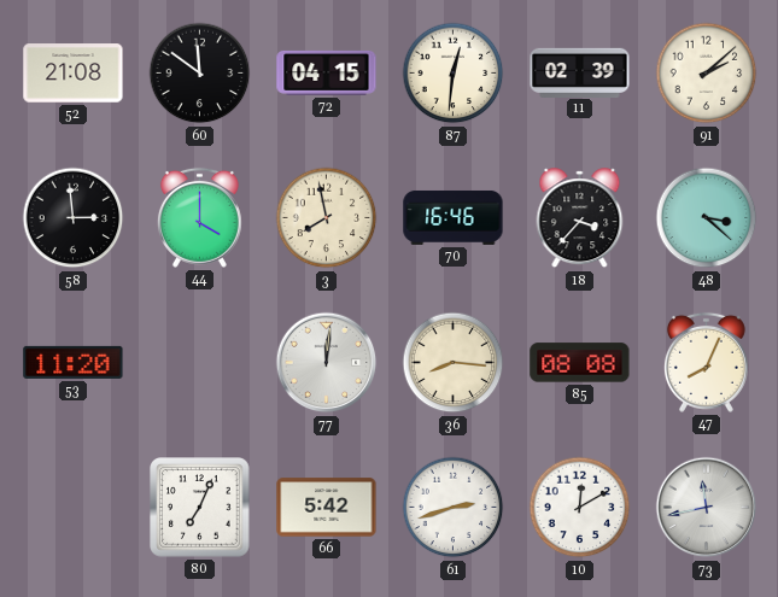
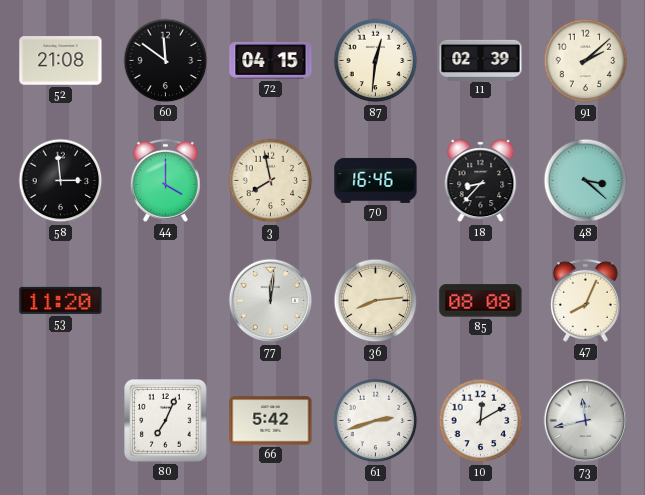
18: 3:37 -> 8:37
36: 8:16 -> 8:14
